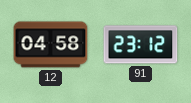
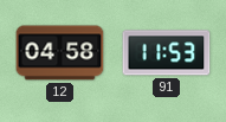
91: 23:12 -> 11:53
